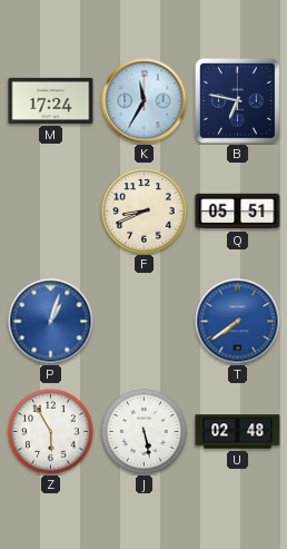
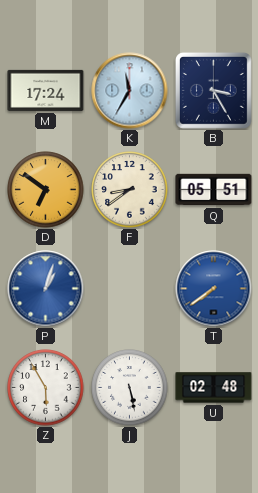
B: 6:47 -> 3:25
D: none -> 6:51
F: 8:41 -> 8:39
